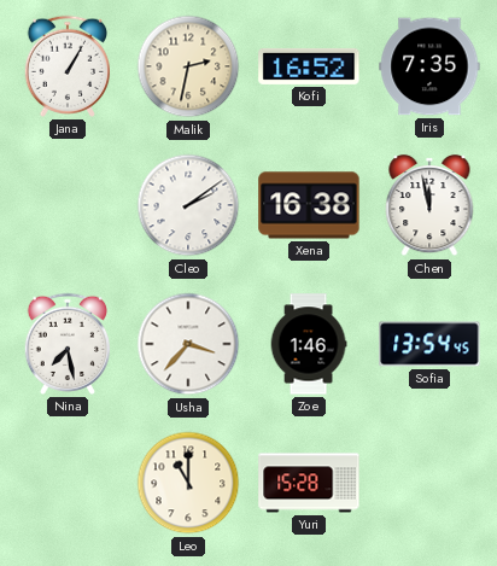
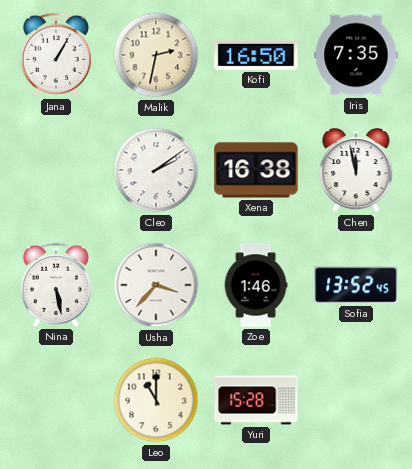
Kofi: 16:52 -> 16:50
Nina: 7:28 -> 5:28
Sofia: 13:54 -> 13:52
